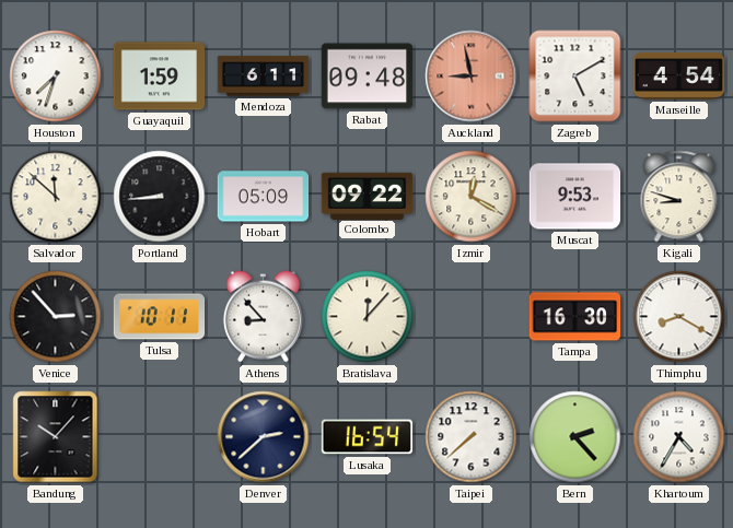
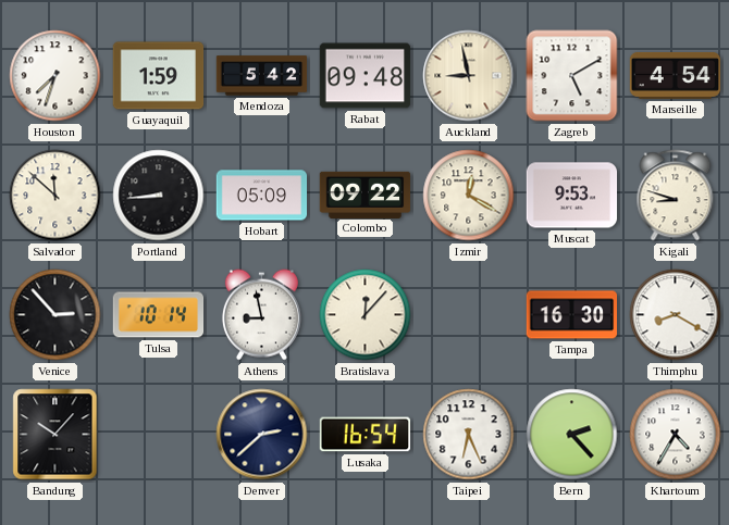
Mendoza: 6:11 -> 5:42
Auckland dial: salmon -> cream
Tulsa: 10:11 -> 10:14
Athens: 8:53 -> 8:58
Taipei: 7:38 -> 6:26
